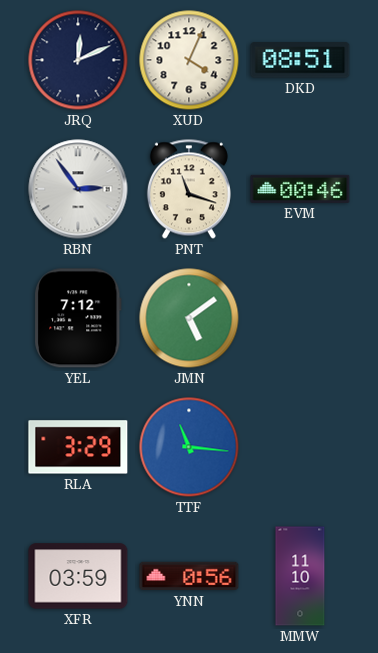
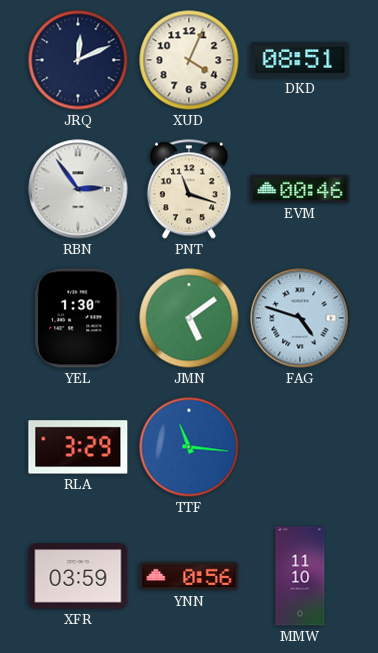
YEL: 7:12 -> 1:30
FAG: none -> 4:48
